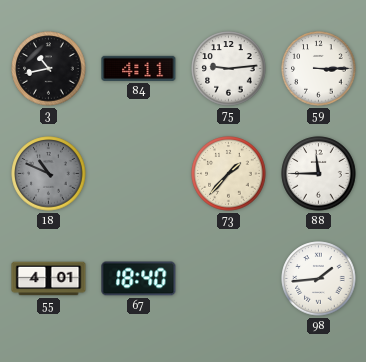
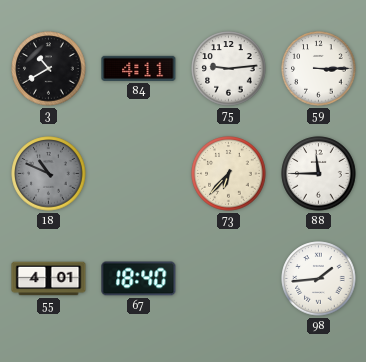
3: 10:43 -> 10:40
73: 1:37 -> 6:37
